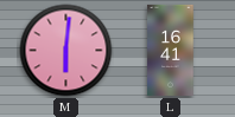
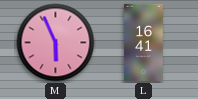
M: 6:01 -> 5:56
